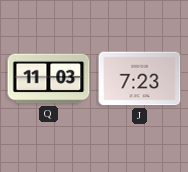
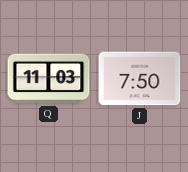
J: 7:23 -> 7:50
